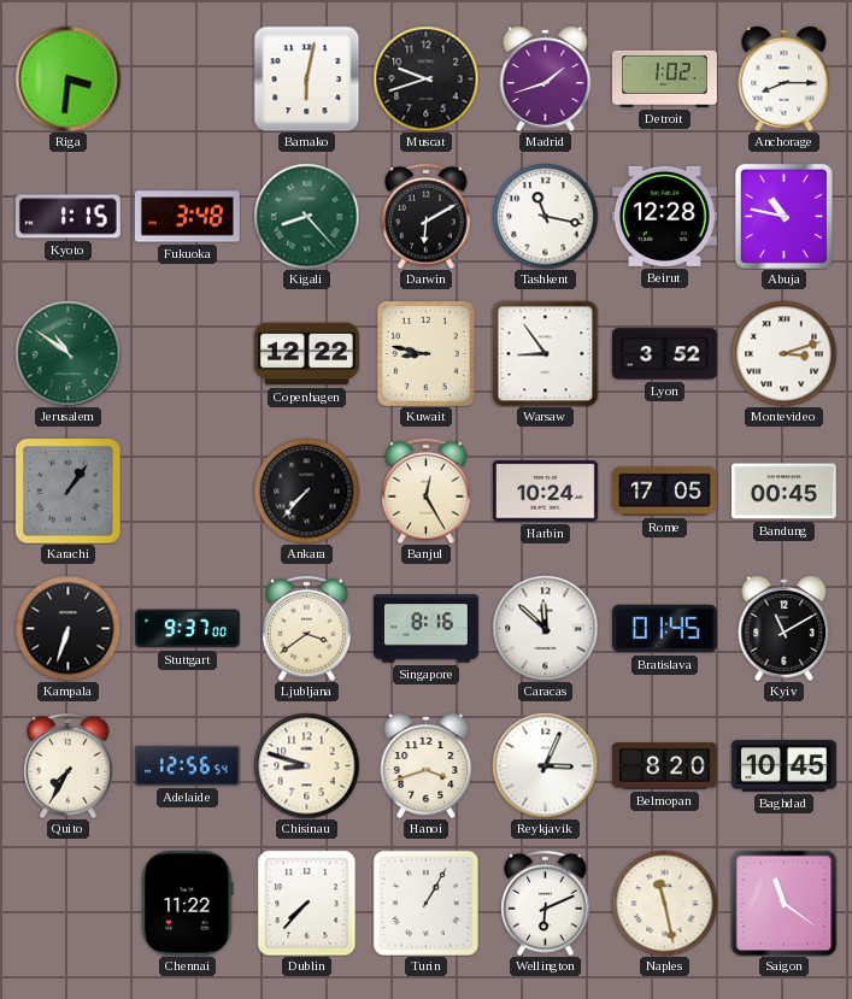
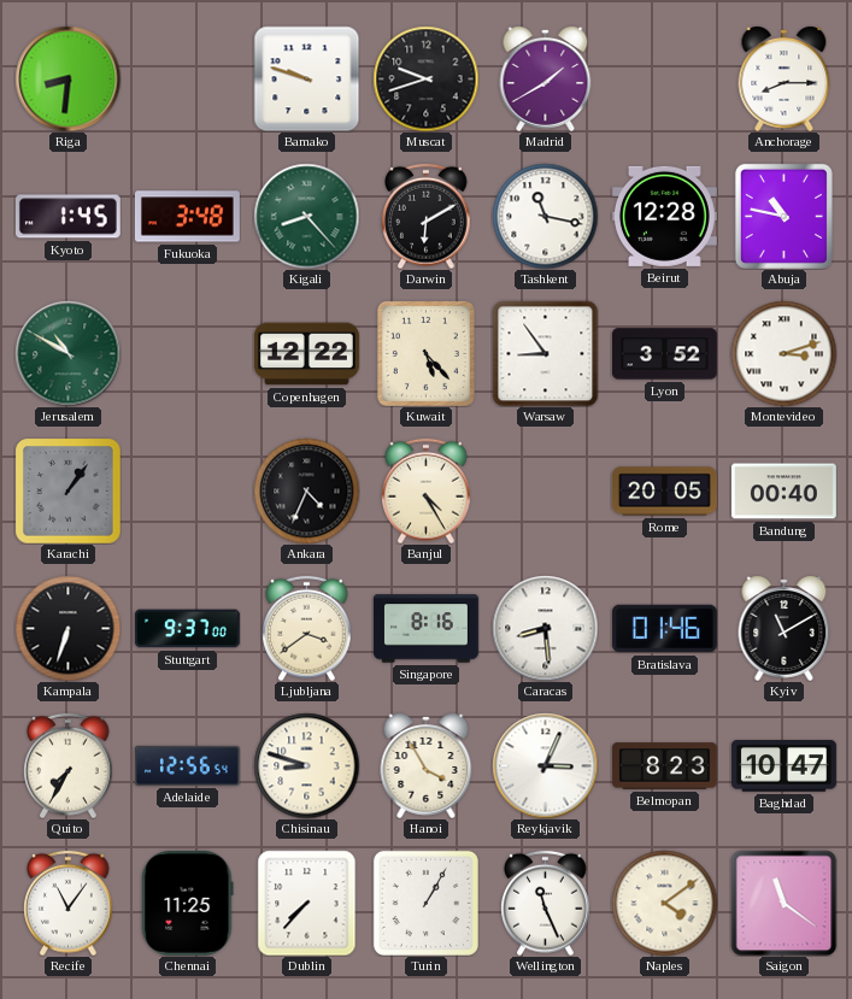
Riga: 3:31 -> 8:31
Bamako: 6:02 -> 9:48
Madrid: 1:42 -> 1:40
Detroit: 1:02 -> none
Kyoto: 1:15 -> 1:45
Jerusalem: 10:51 -> 10:50
Kuwait: 8:47 -> 5:23
Ankara: 7:37 -> 4:34
Banjul: 12:25 -> 4:25
Harbin: 10:24 -> none
Rome: 17:05 -> 20:05
Bandung: 00:45 -> 00:40
Caracas: 11:52 -> 8:29
Bratislava: 01:45 -> 01:46
Hanoi: 3:42 -> 3:55
Belmopan: 8:20 -> 8:23
Baghdad: 10:45 -> 10:47
Recife: none -> 11:06
Chennai: 11:22 -> 11:25
Wellington: 6:11 -> 11:26
Naples: 11:28 -> 4:09
